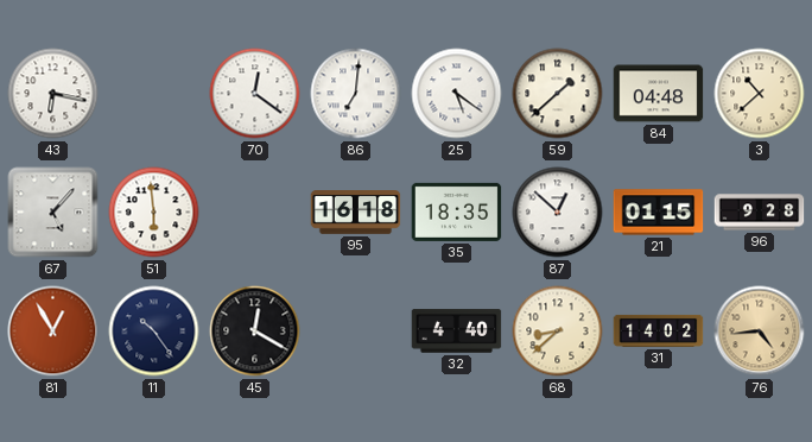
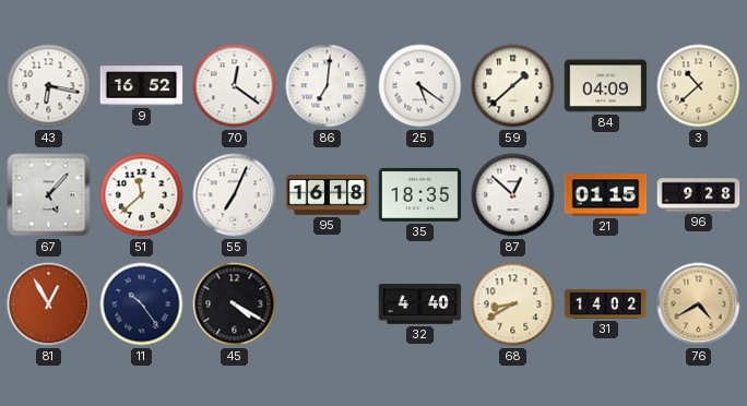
9: none -> 16:52
84: 04:48 -> 04:09
51: 5:59 -> 11:38
55: none -> 7:04
45: 12:20 -> 4:20
68: 8:38 -> 8:40
76: 4:44 -> 4:40
